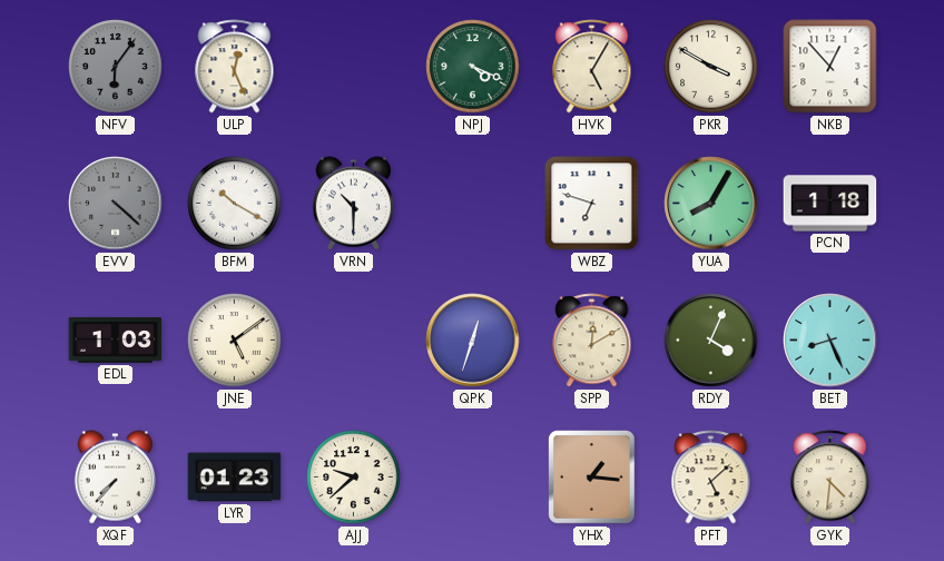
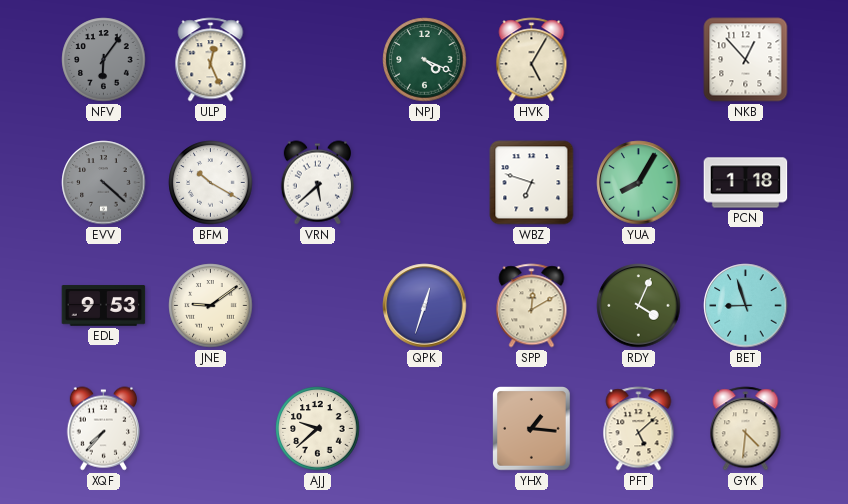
PKR: 3:50 -> none
VRN: 10:30 -> 5:38
EDL: 1:03 -> 9:53
JNE: 5:09 -> 9:09
BET: 8:26 -> 8:57
LYR: 01:23 -> none
